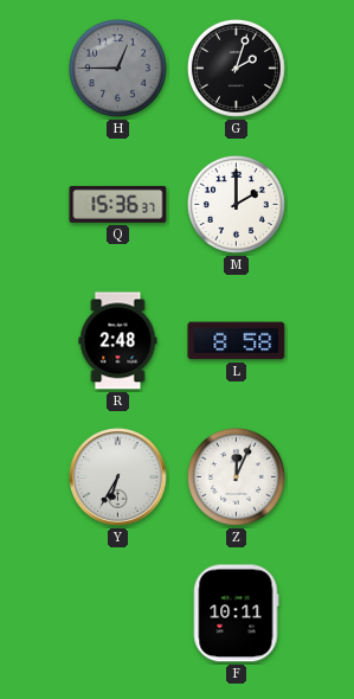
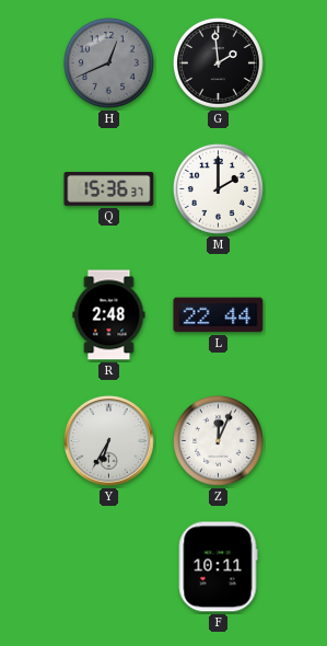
H: 12:45 -> 12:41
G: 2:03 -> 1:59
L: 8:58 -> 22:44
